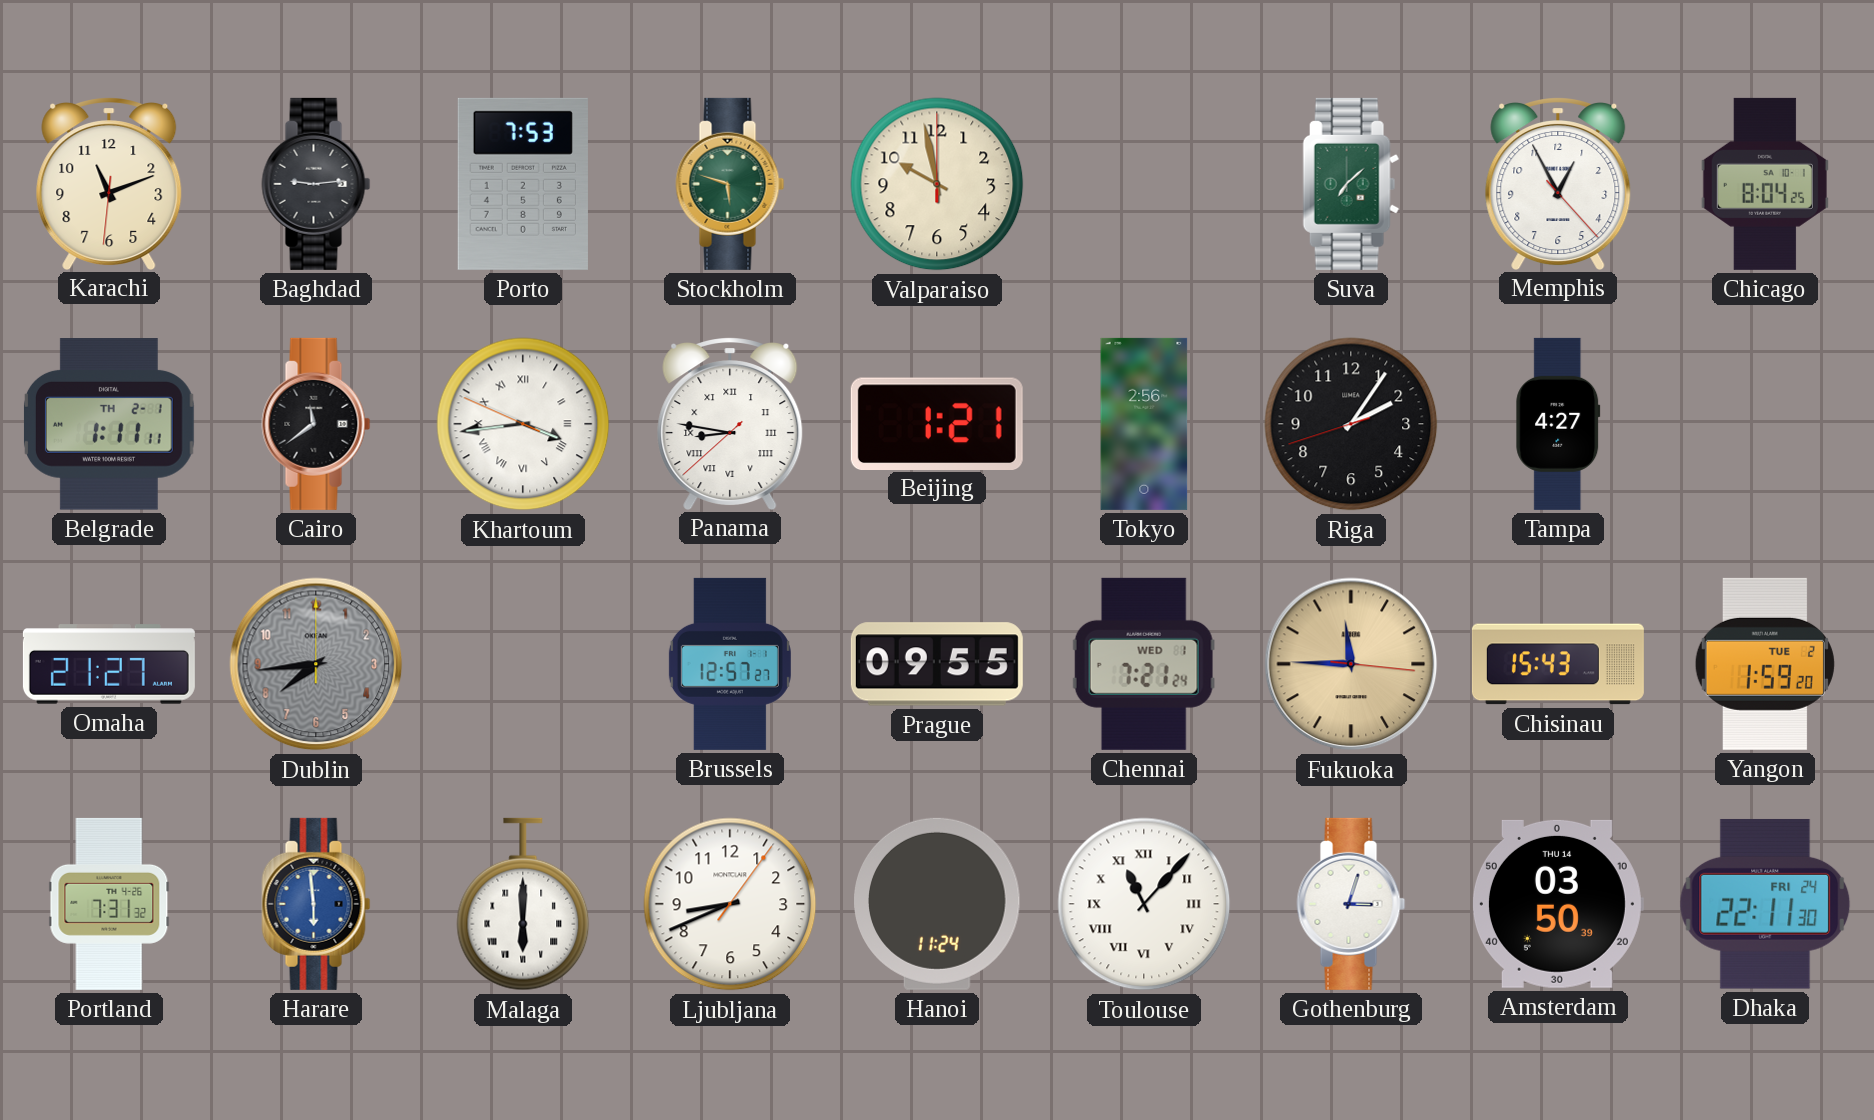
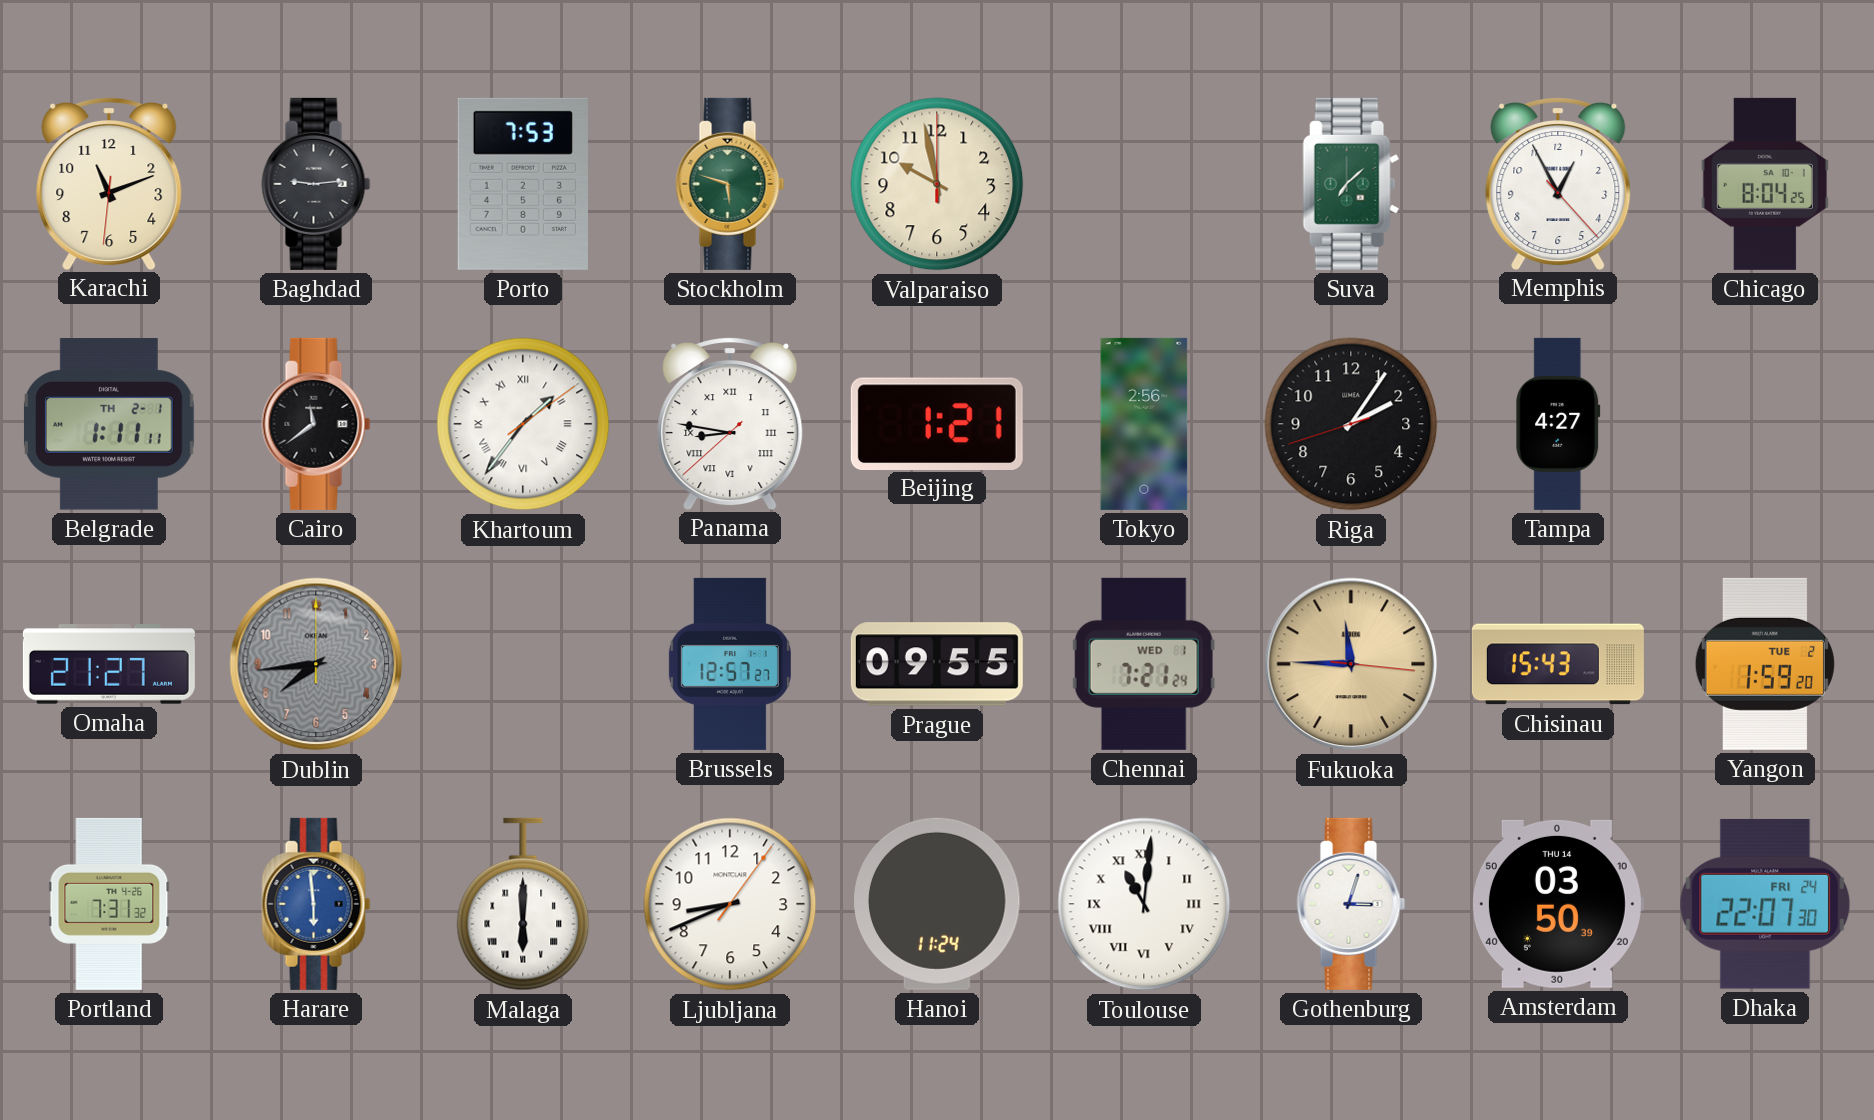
Khartoum: 3:43 -> 1:36
Toulouse: 11:07 -> 11:01
Dhaka: 22:11 -> 22:07
